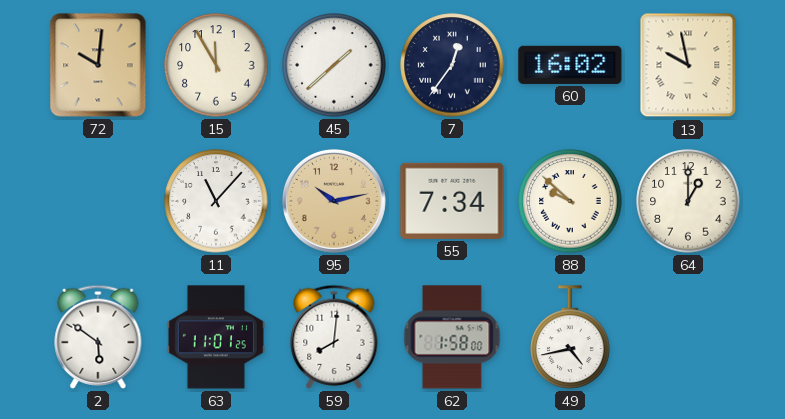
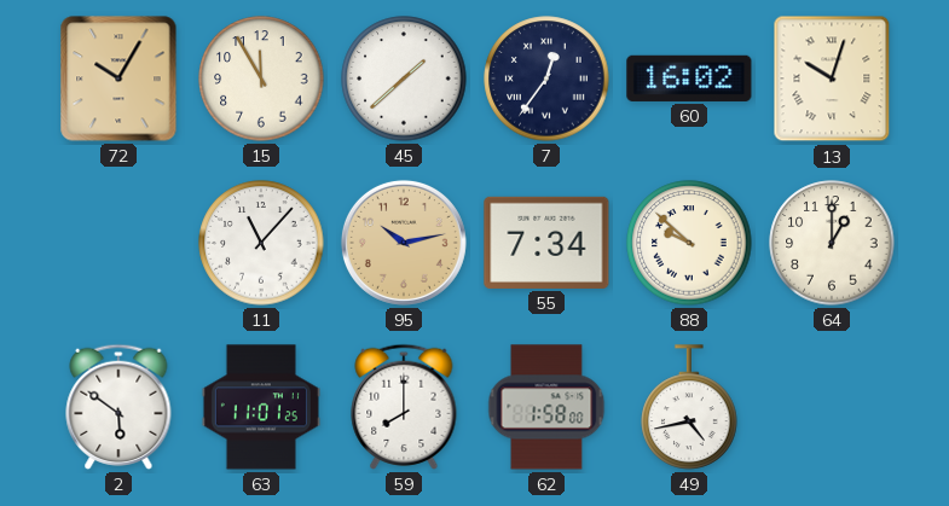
72: 10:01 -> 10:05
13: 9:58 -> 10:03
59: 8:01 -> 8:00
